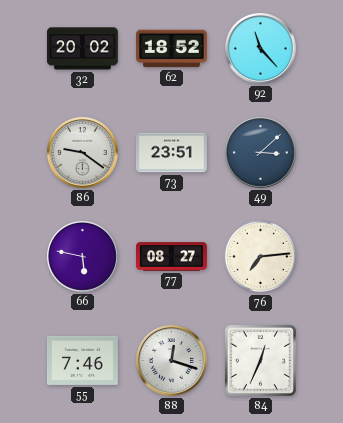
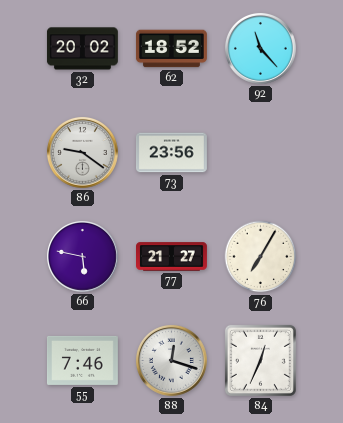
73: 23:51 -> 23:56
49: 3:08 -> none
77: 08:27 -> 21:27
76: 7:14 -> 7:05
